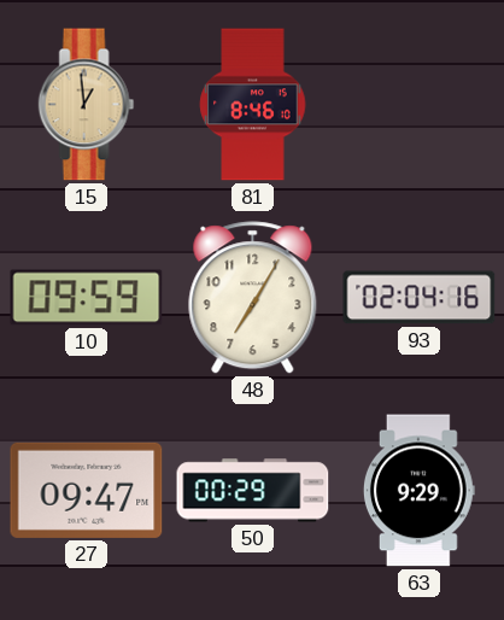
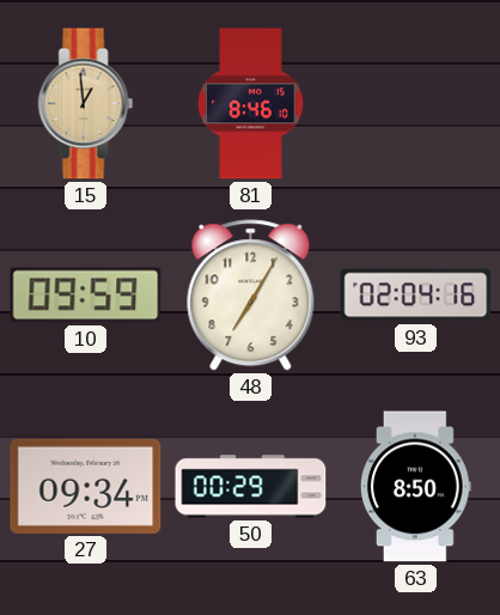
27: 09:47 -> 09:34
63: 9:29 -> 8:50
